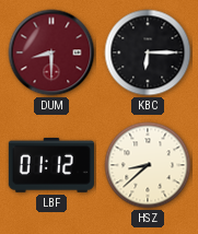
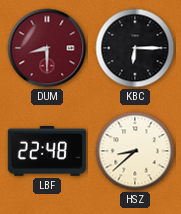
LBF: 01:12 -> 22:48
